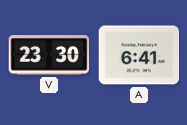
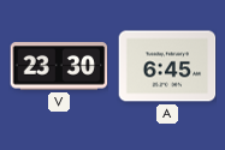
A: 6:41 -> 6:45
